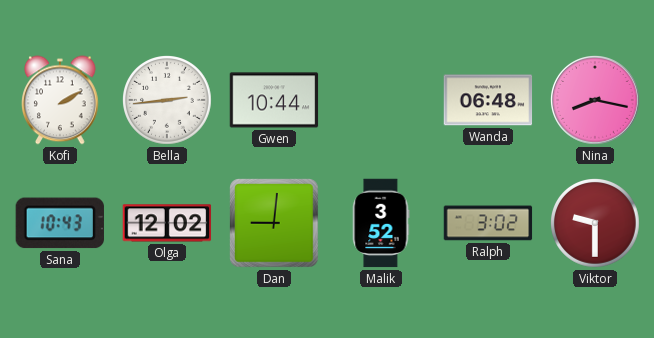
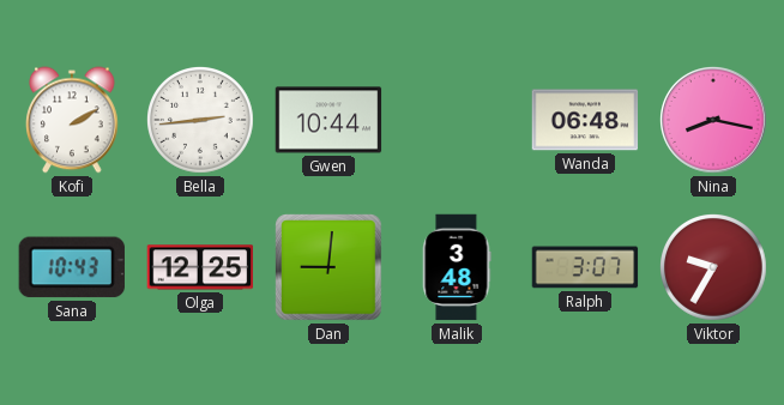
Olga: 12:02 -> 12:25
Malik: 3:52 -> 3:48
Ralph: 3:02 -> 3:07
Viktor: 9:30 -> 9:35
